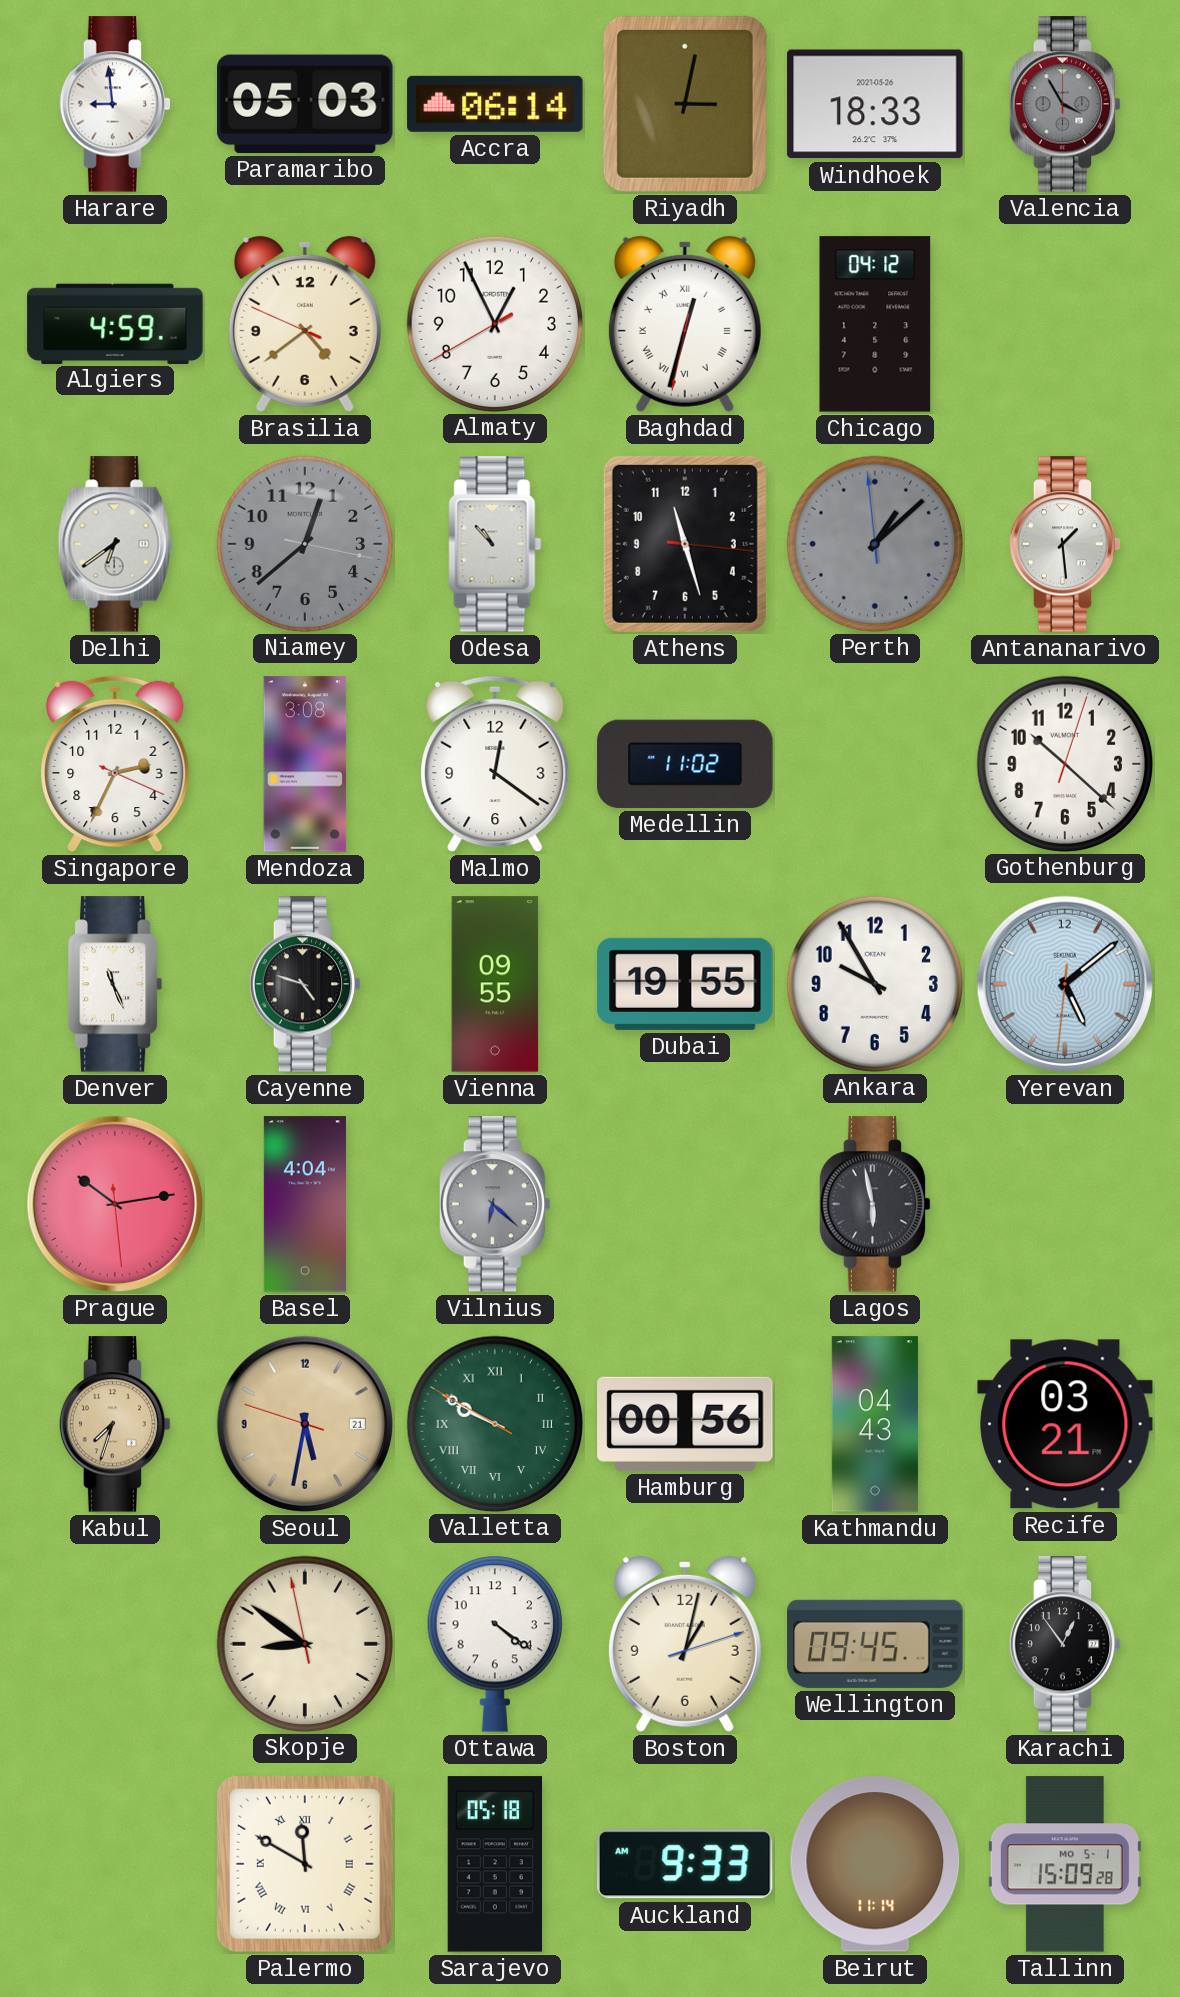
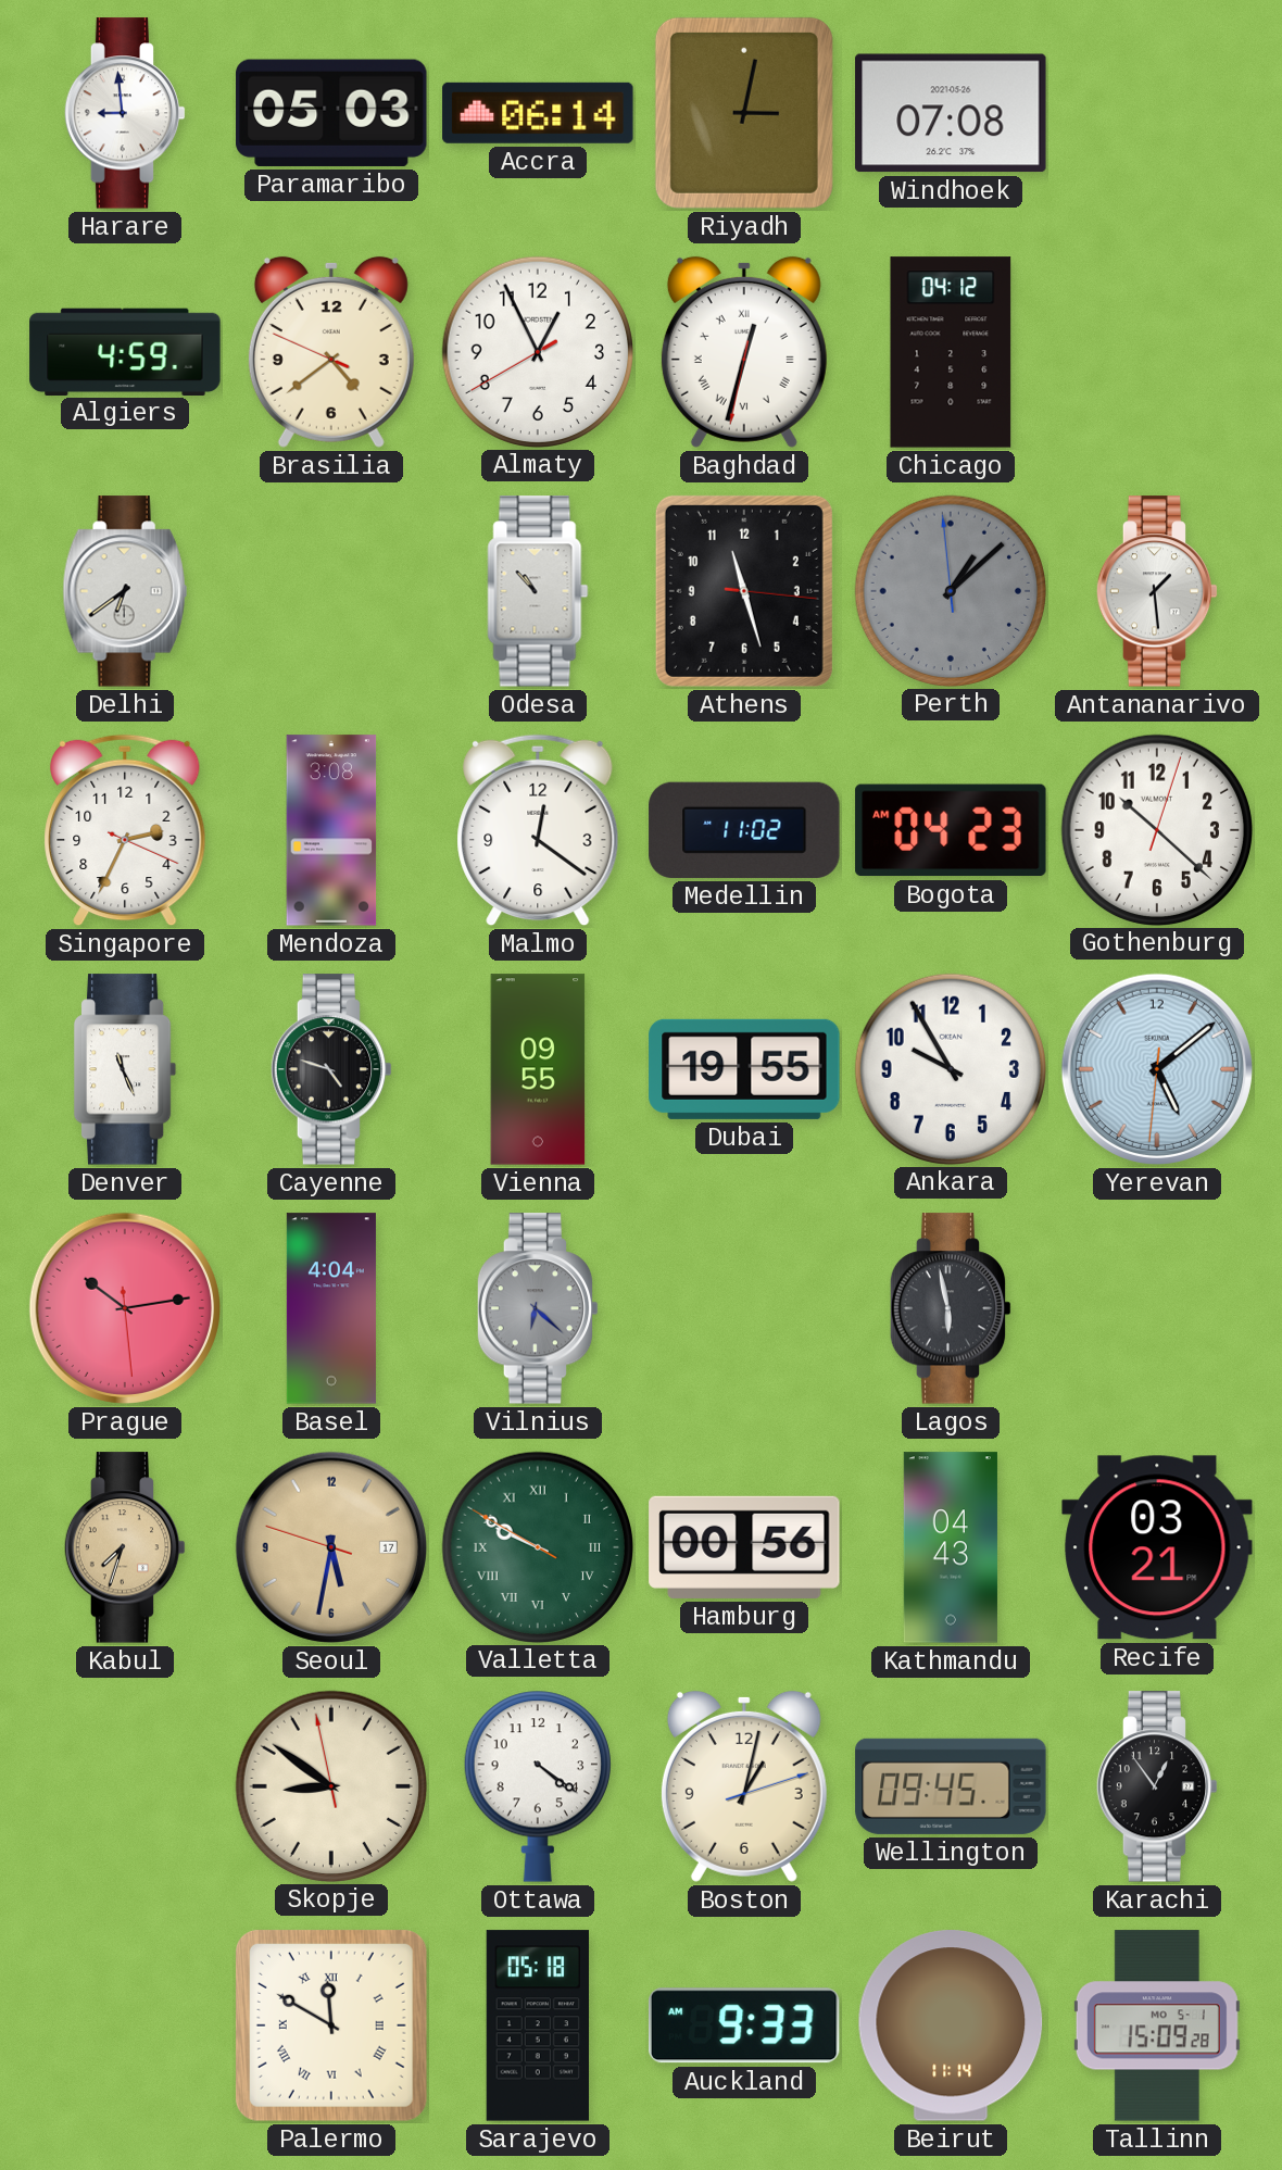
Windhoek: 18:33 -> 07:08
Valencia: 3:55 -> none
Niamey: 12:38 -> none
Bogota: none -> 04:23
Seoul date: 21 -> 17
